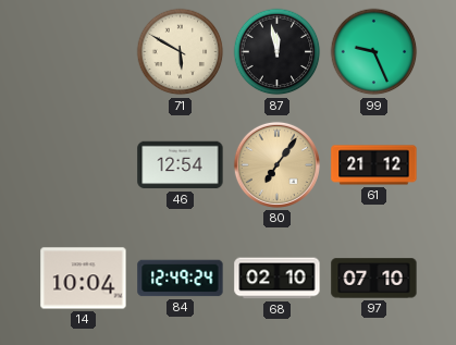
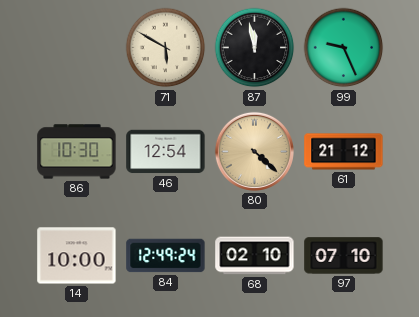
86: none -> 10:30
80: 7:06 -> 4:22
14: 10:04 -> 10:00
